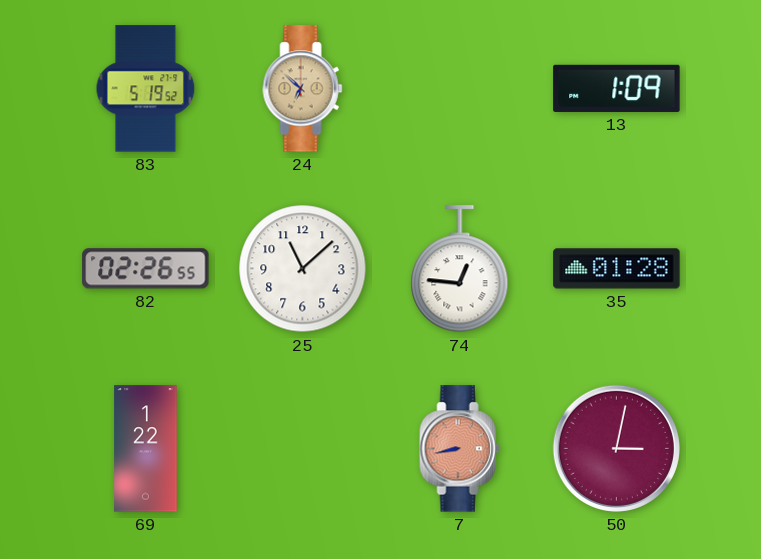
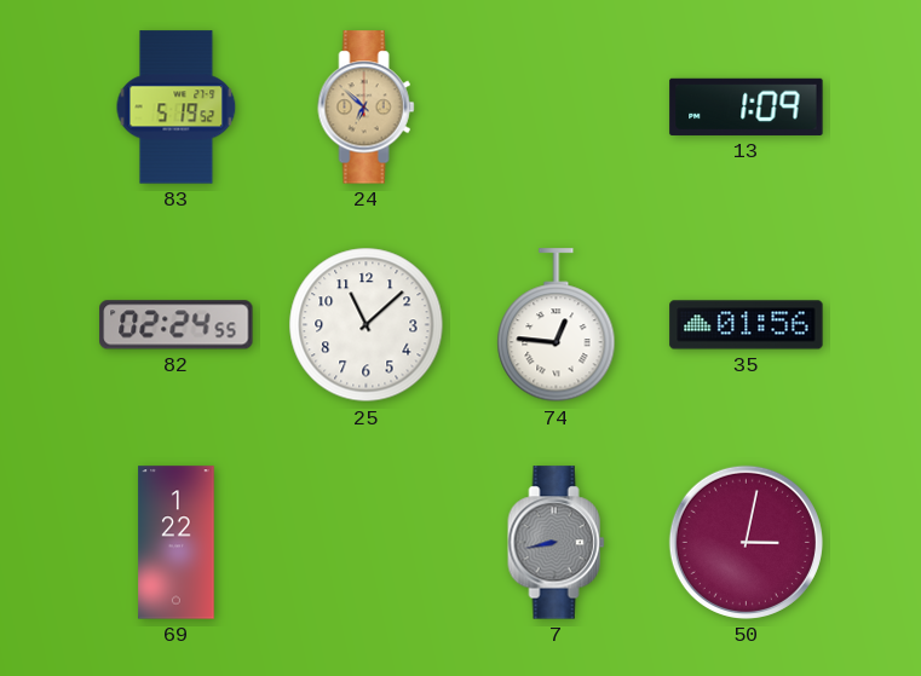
82: 02:26 -> 02:24
35: 01:28 -> 01:56
7 dial: salmon -> grey
